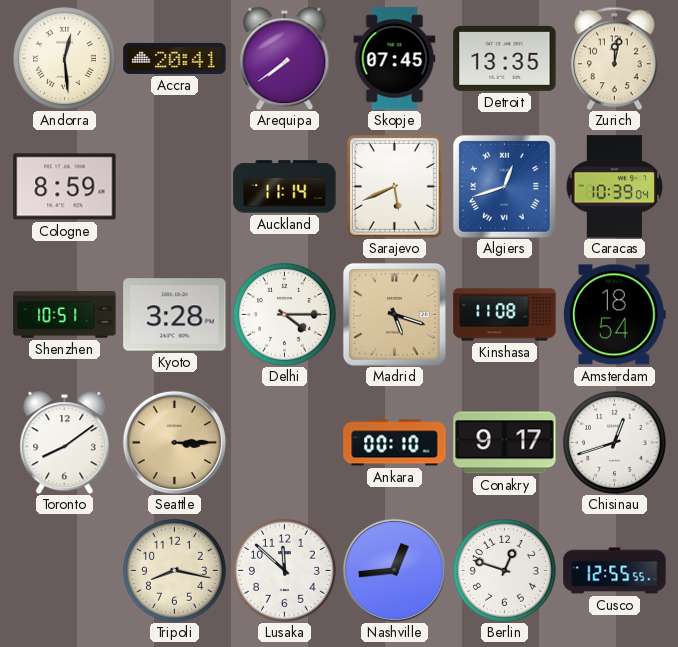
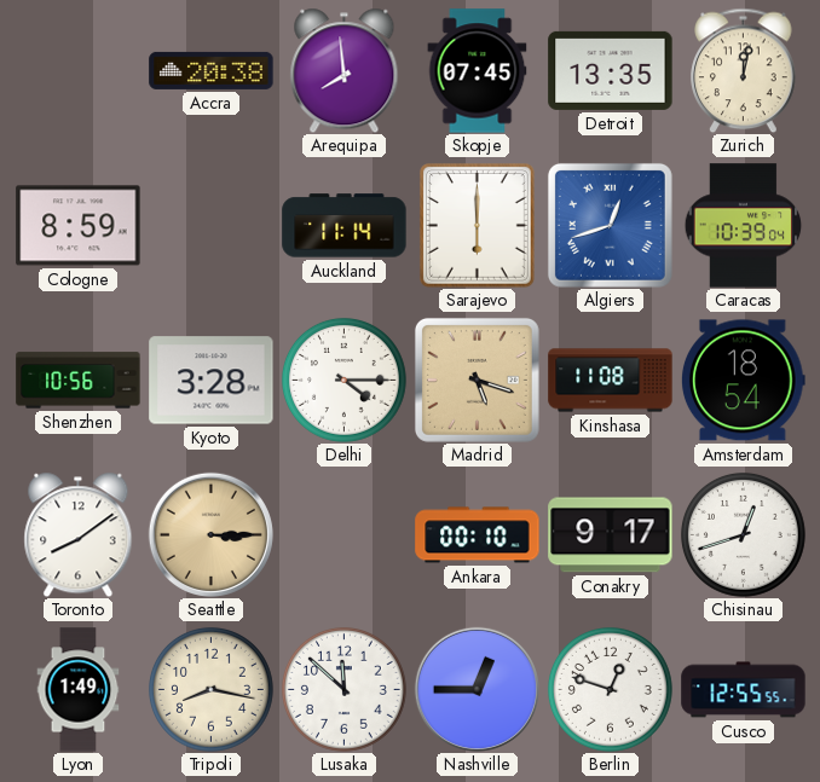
Andorra: 12:29 -> none
Accra: 20:41 -> 20:38
Arequipa: 7:39 -> 7:59
Sarajevo: 5:41 -> 6:00
Shenzhen: 10:51 -> 10:56
Lyon: none -> 1:49
Nashville: 12:44 -> 12:45
